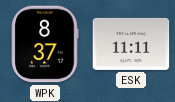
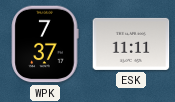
WPK: 8:37 -> 7:37
